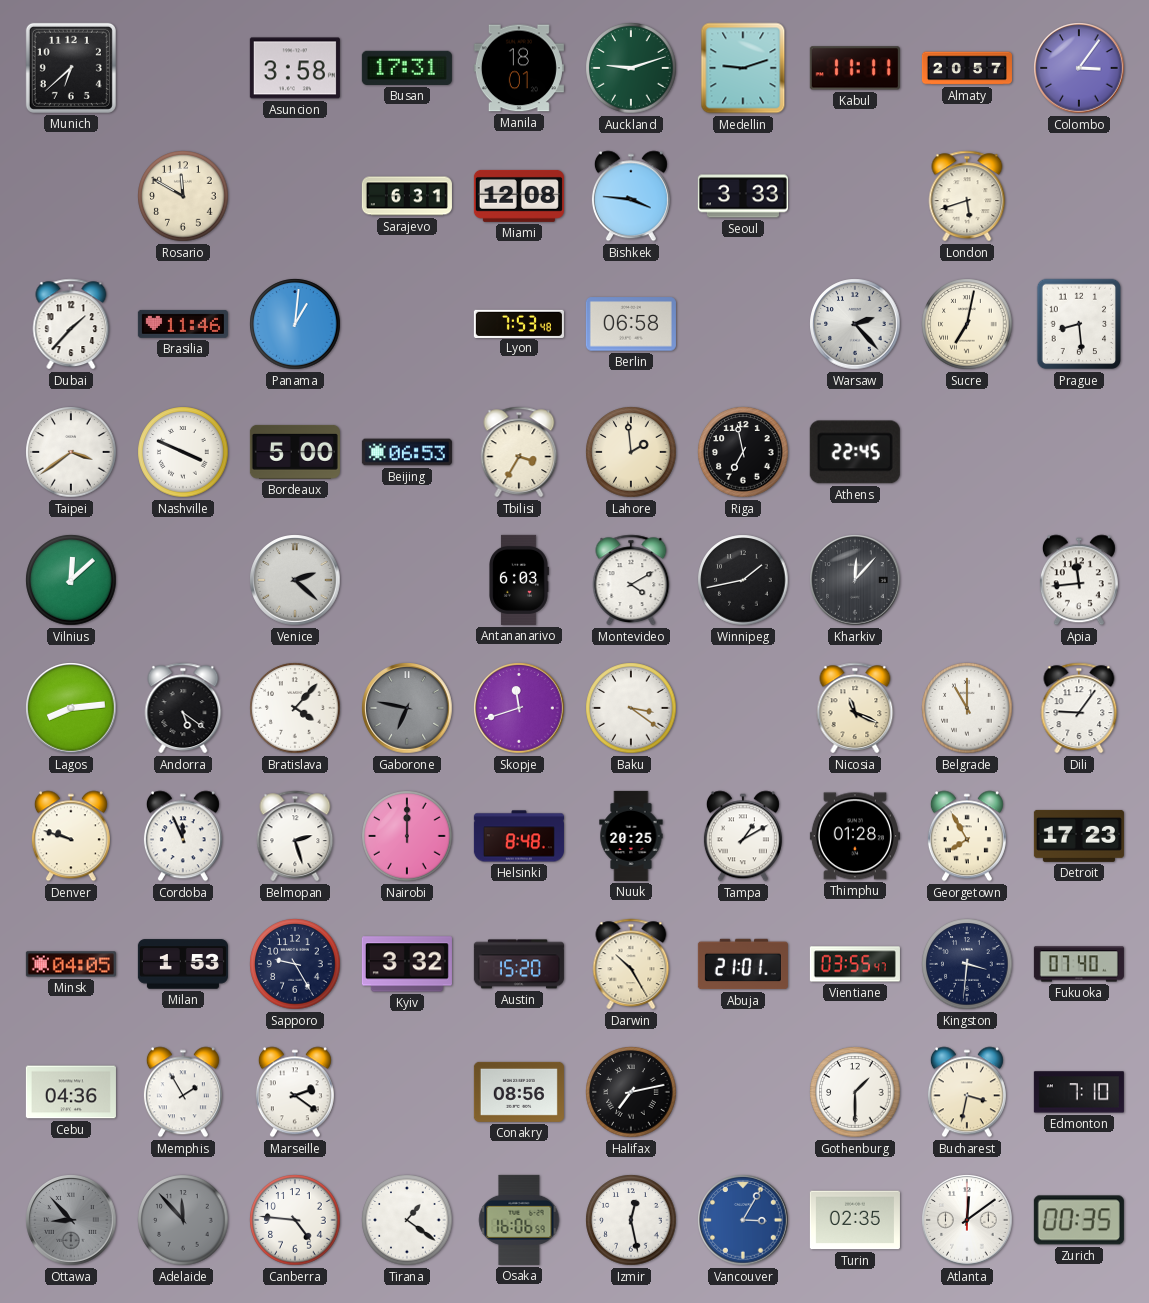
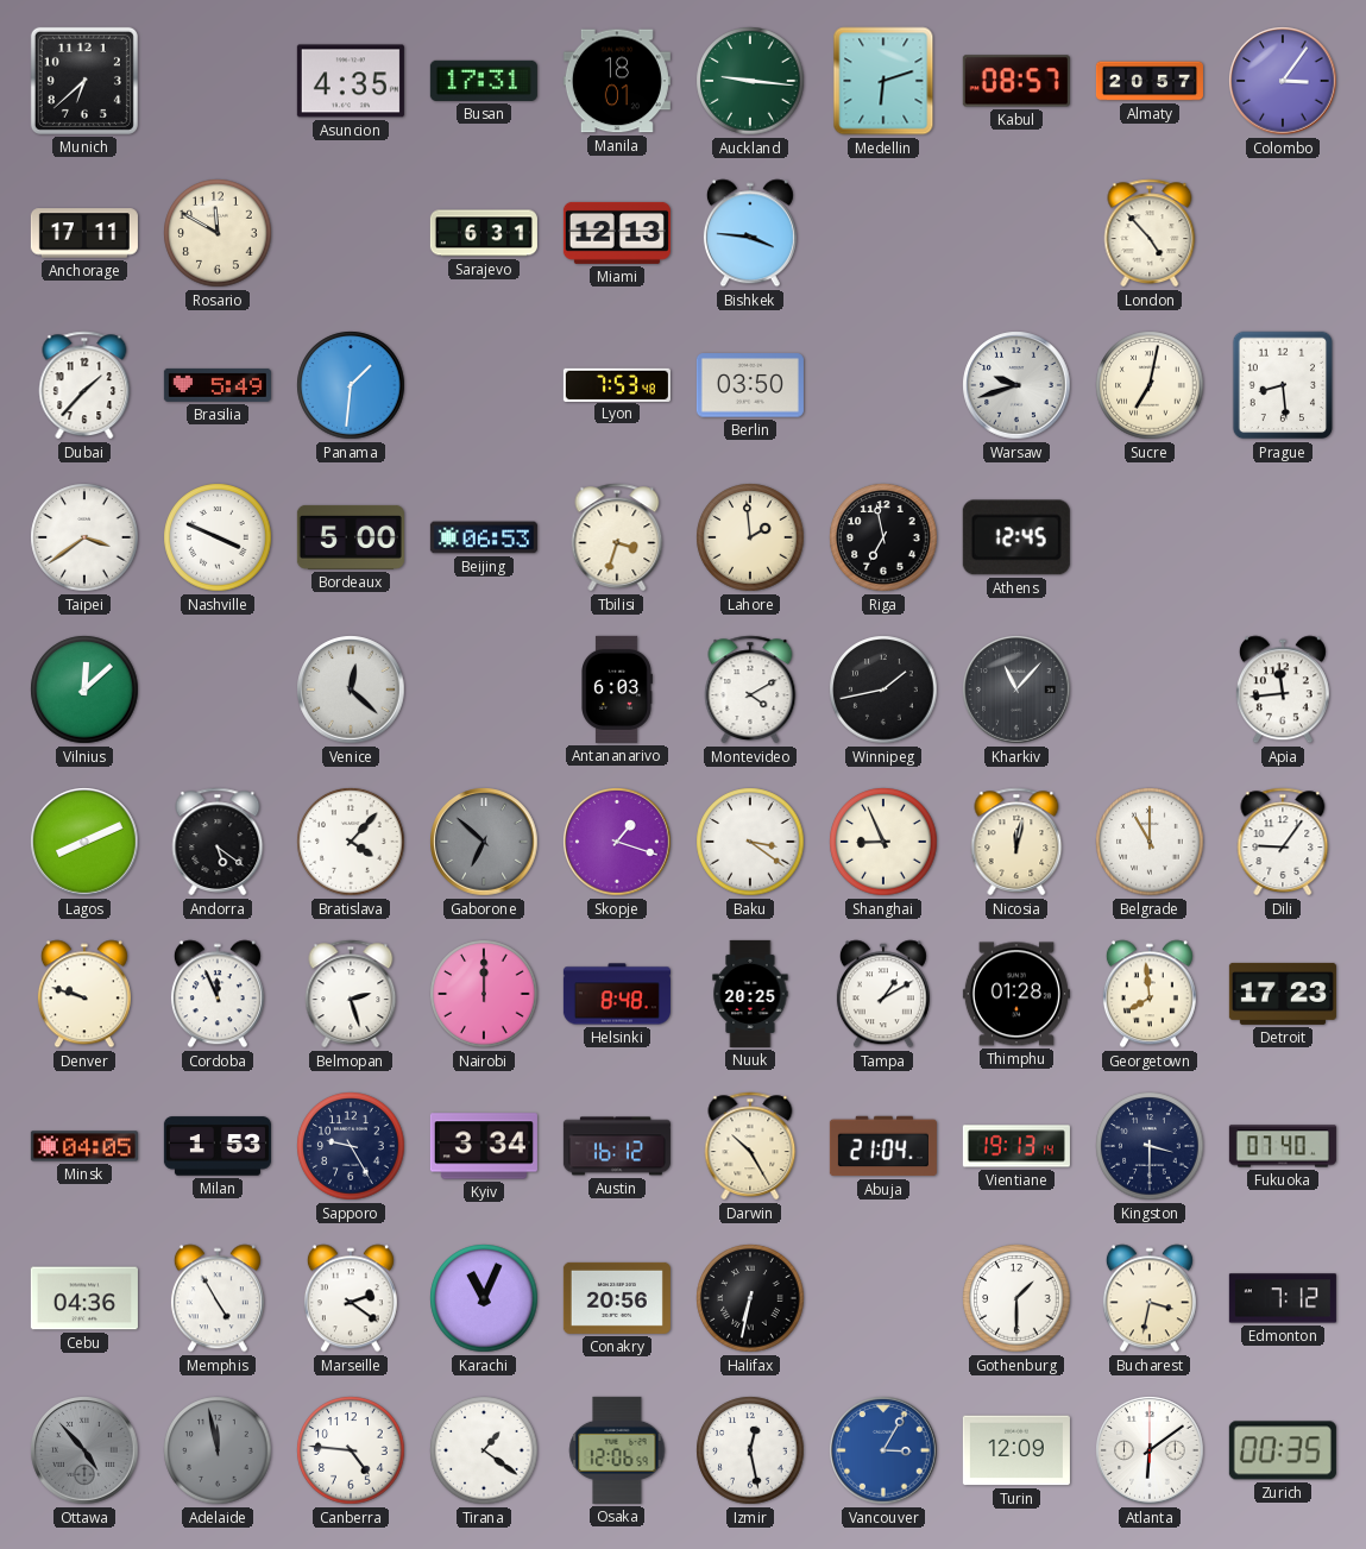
Asuncion: 3:58 -> 4:35
Auckland: 9:12 -> 9:16
Medellin: 9:12 -> 6:12
Kabul: 11:11 -> 08:57
Anchorage: none -> 17:11
Miami: 12:08 -> 12:13
Seoul: 3:33 -> none
London: 5:42 -> 4:53
Brasilia: 11:46 -> 5:49
Panama: 1:01 -> 1:31
Berlin: 06:58 -> 03:50
Warsaw: 2:23 -> 9:42
Tbilisi: 3:35 -> 3:33
Athens: 22:45 -> 12:45
Venice: 2:22 -> 12:22
Kharkiv: 12:07 -> 11:07
Lagos: 8:14 -> 8:11
Gaborone: 6:47 -> 6:52
Skopje: 11:42 -> 1:18
Shanghai: none -> 8:56
Nicosia: 11:19 -> 12:02
Georgetown: 7:55 -> 7:59
Kyiv: 3:32 -> 3:34
Austin: 15:20 -> 16:12
Abuja: 21:01 -> 21:04
Vientiane: 03:55 -> 19:13
Kingston: 3:31 -> 3:30
Memphis: 1:55 -> 4:55
Karachi: none -> 11:04
Conakry: 08:56 -> 20:56
Halifax: 7:13 -> 6:32
Edmonton: 7:10 -> 7:12
Ottawa: 8:53 -> 4:53
Adelaide: 11:53 -> 11:58
Osaka: 16:06 -> 12:06
Turin: 02:35 -> 12:09
Atlanta: 12:09 -> 6:09
